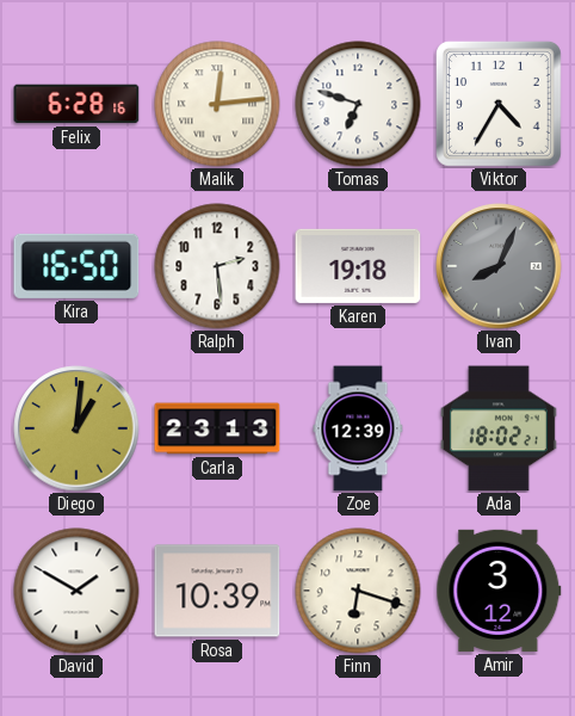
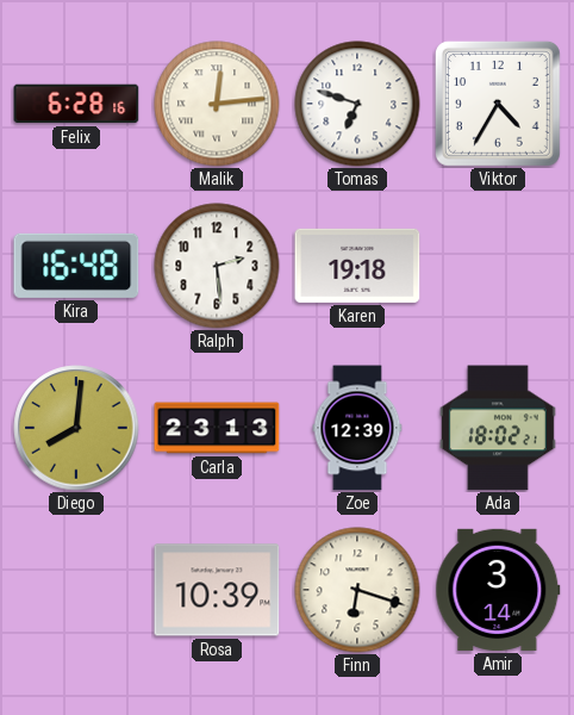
Kira: 16:50 -> 16:48
Ivan: 8:04 -> none
Diego: 1:01 -> 8:01
David: 1:50 -> none
Amir: 3:12 -> 3:14
